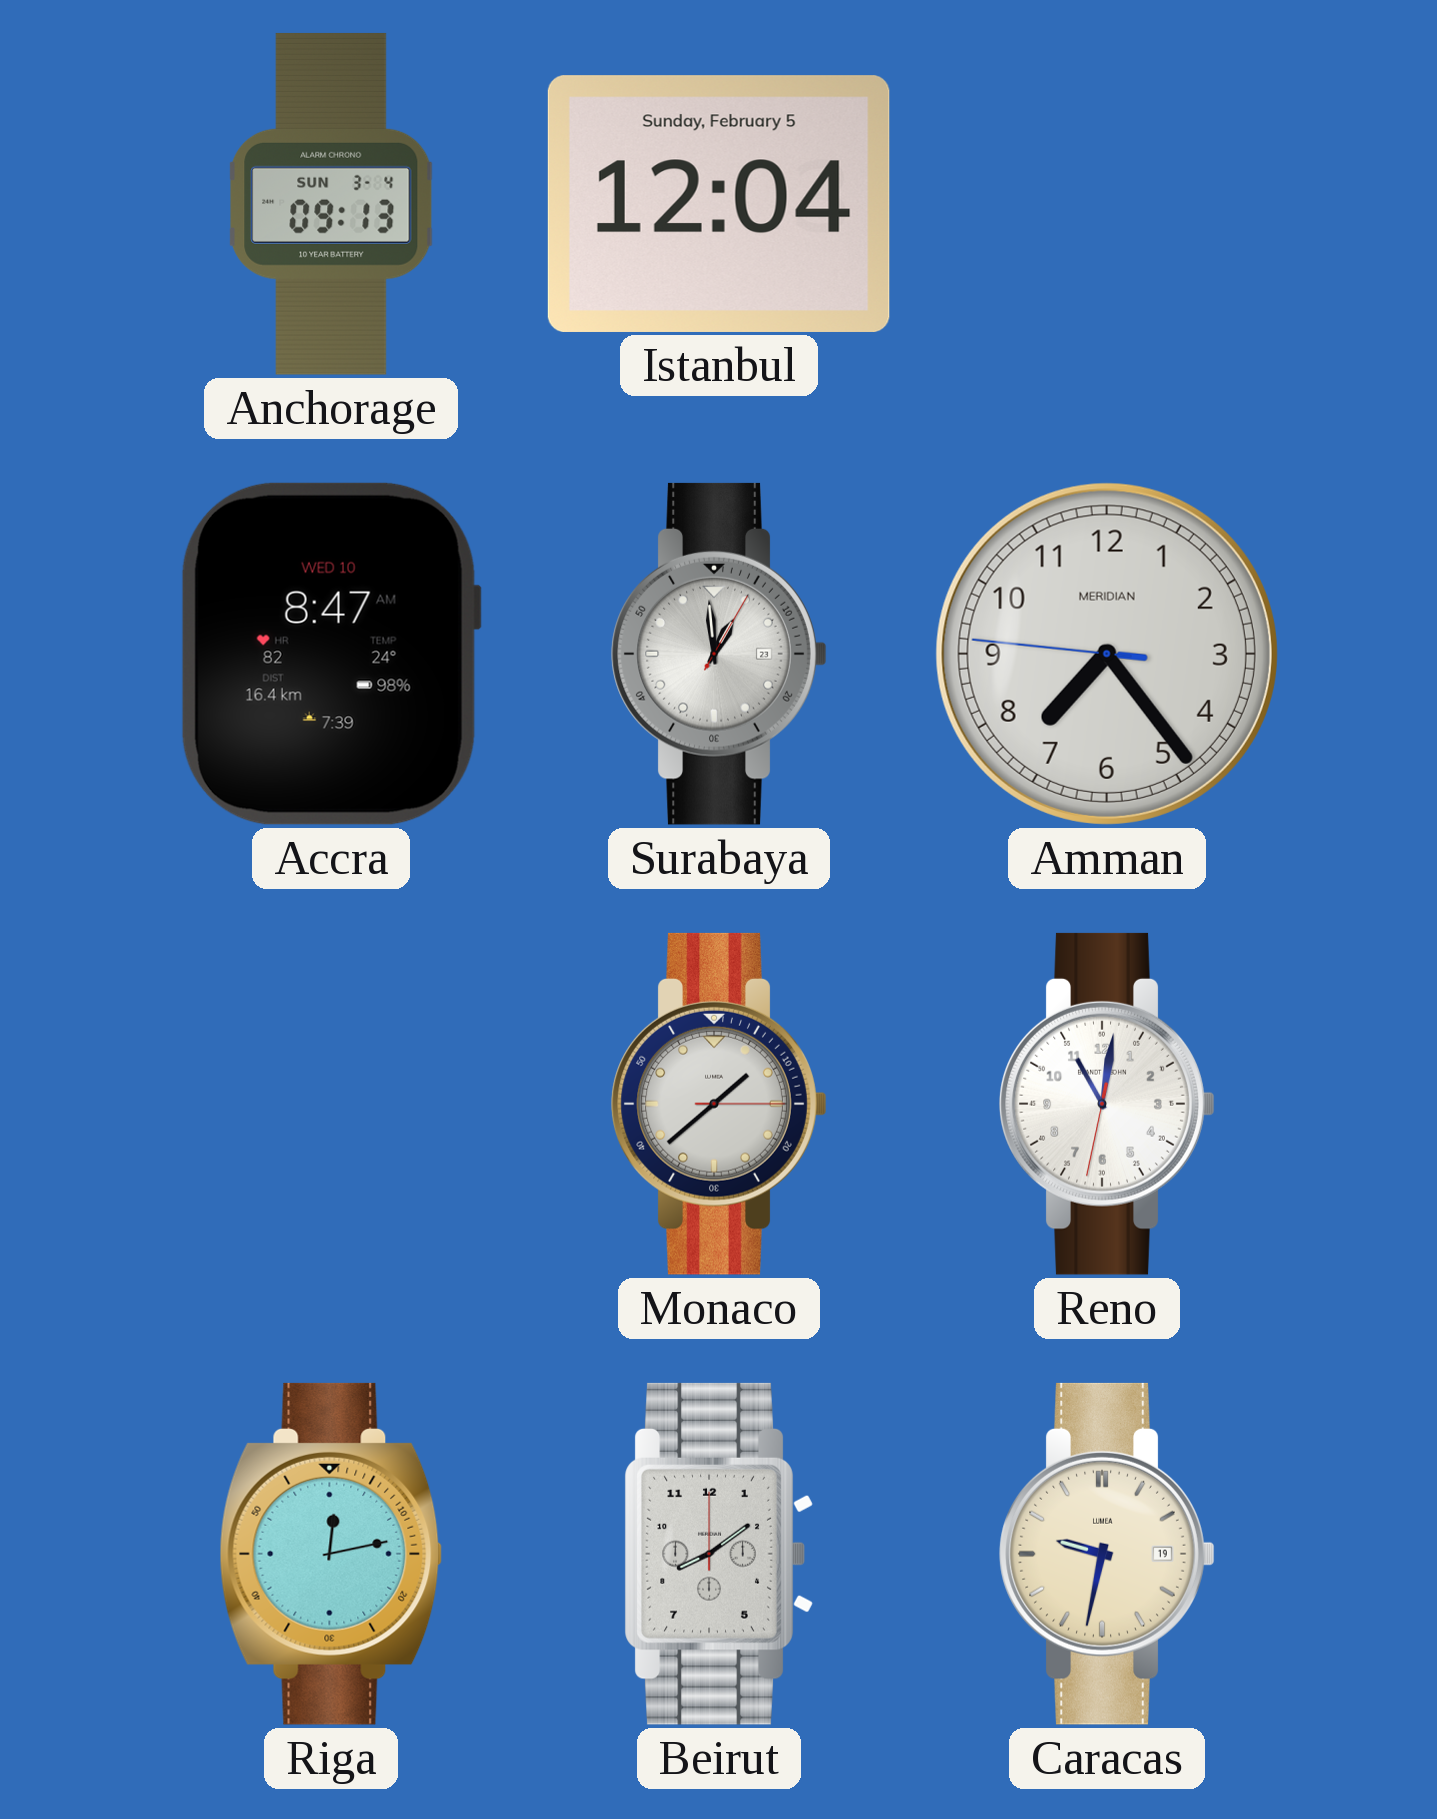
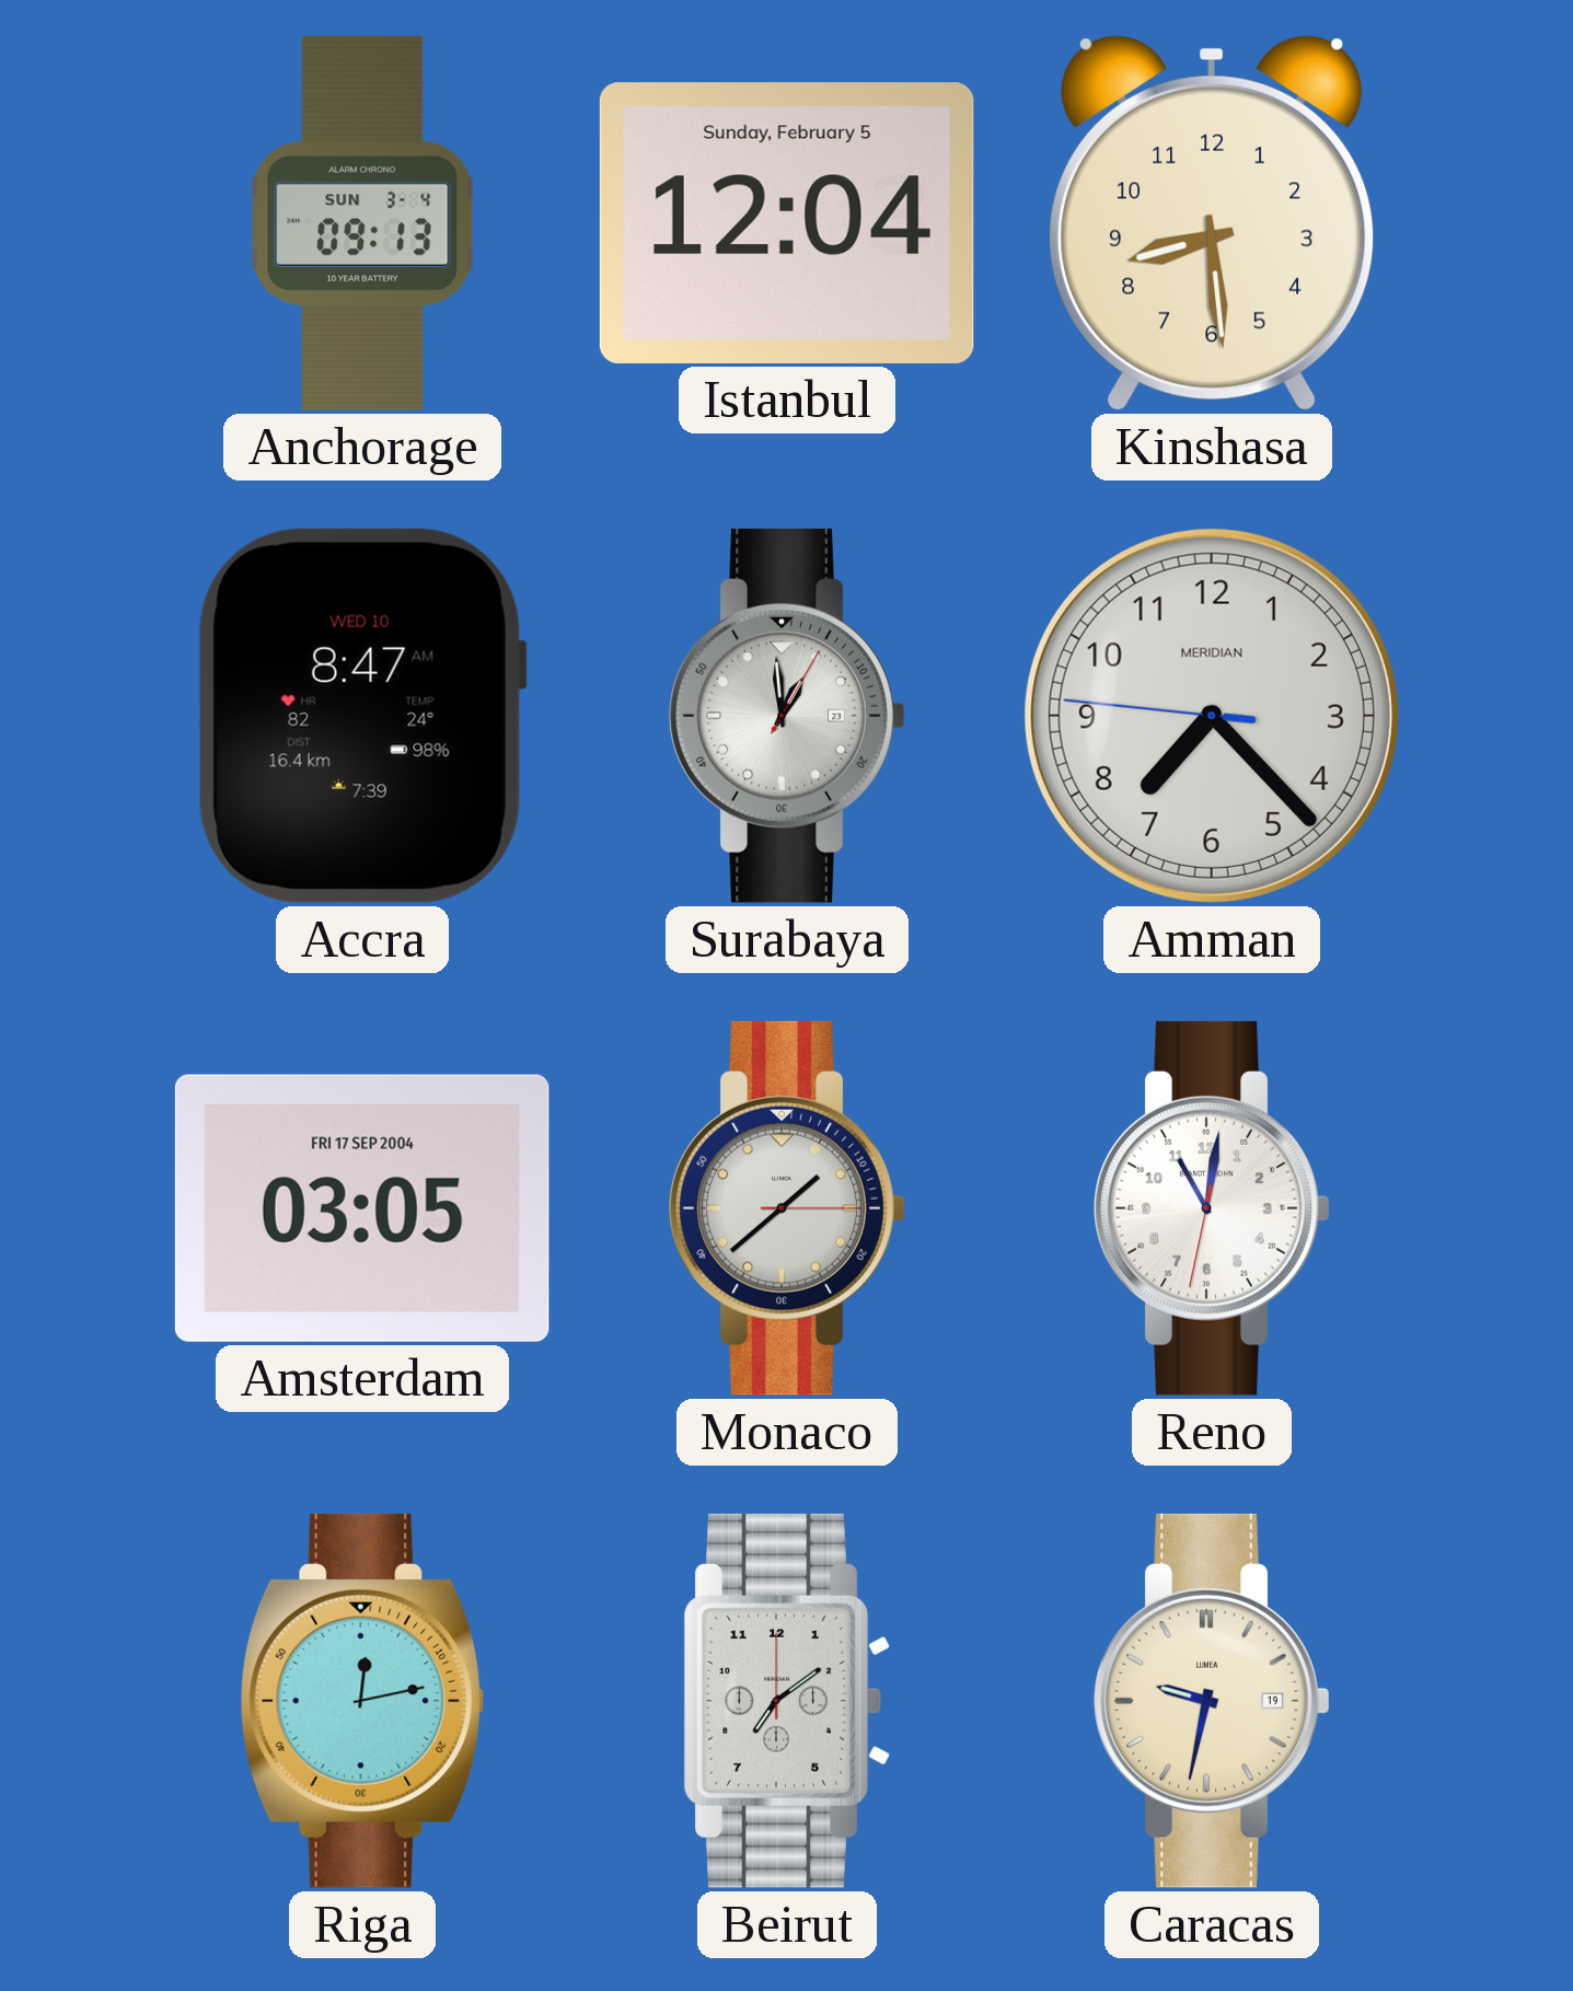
Kinshasa: none -> 8:29
Amman: 7:23 -> 7:22
Amsterdam: none -> 03:05
Beirut: 8:09 -> 7:09
